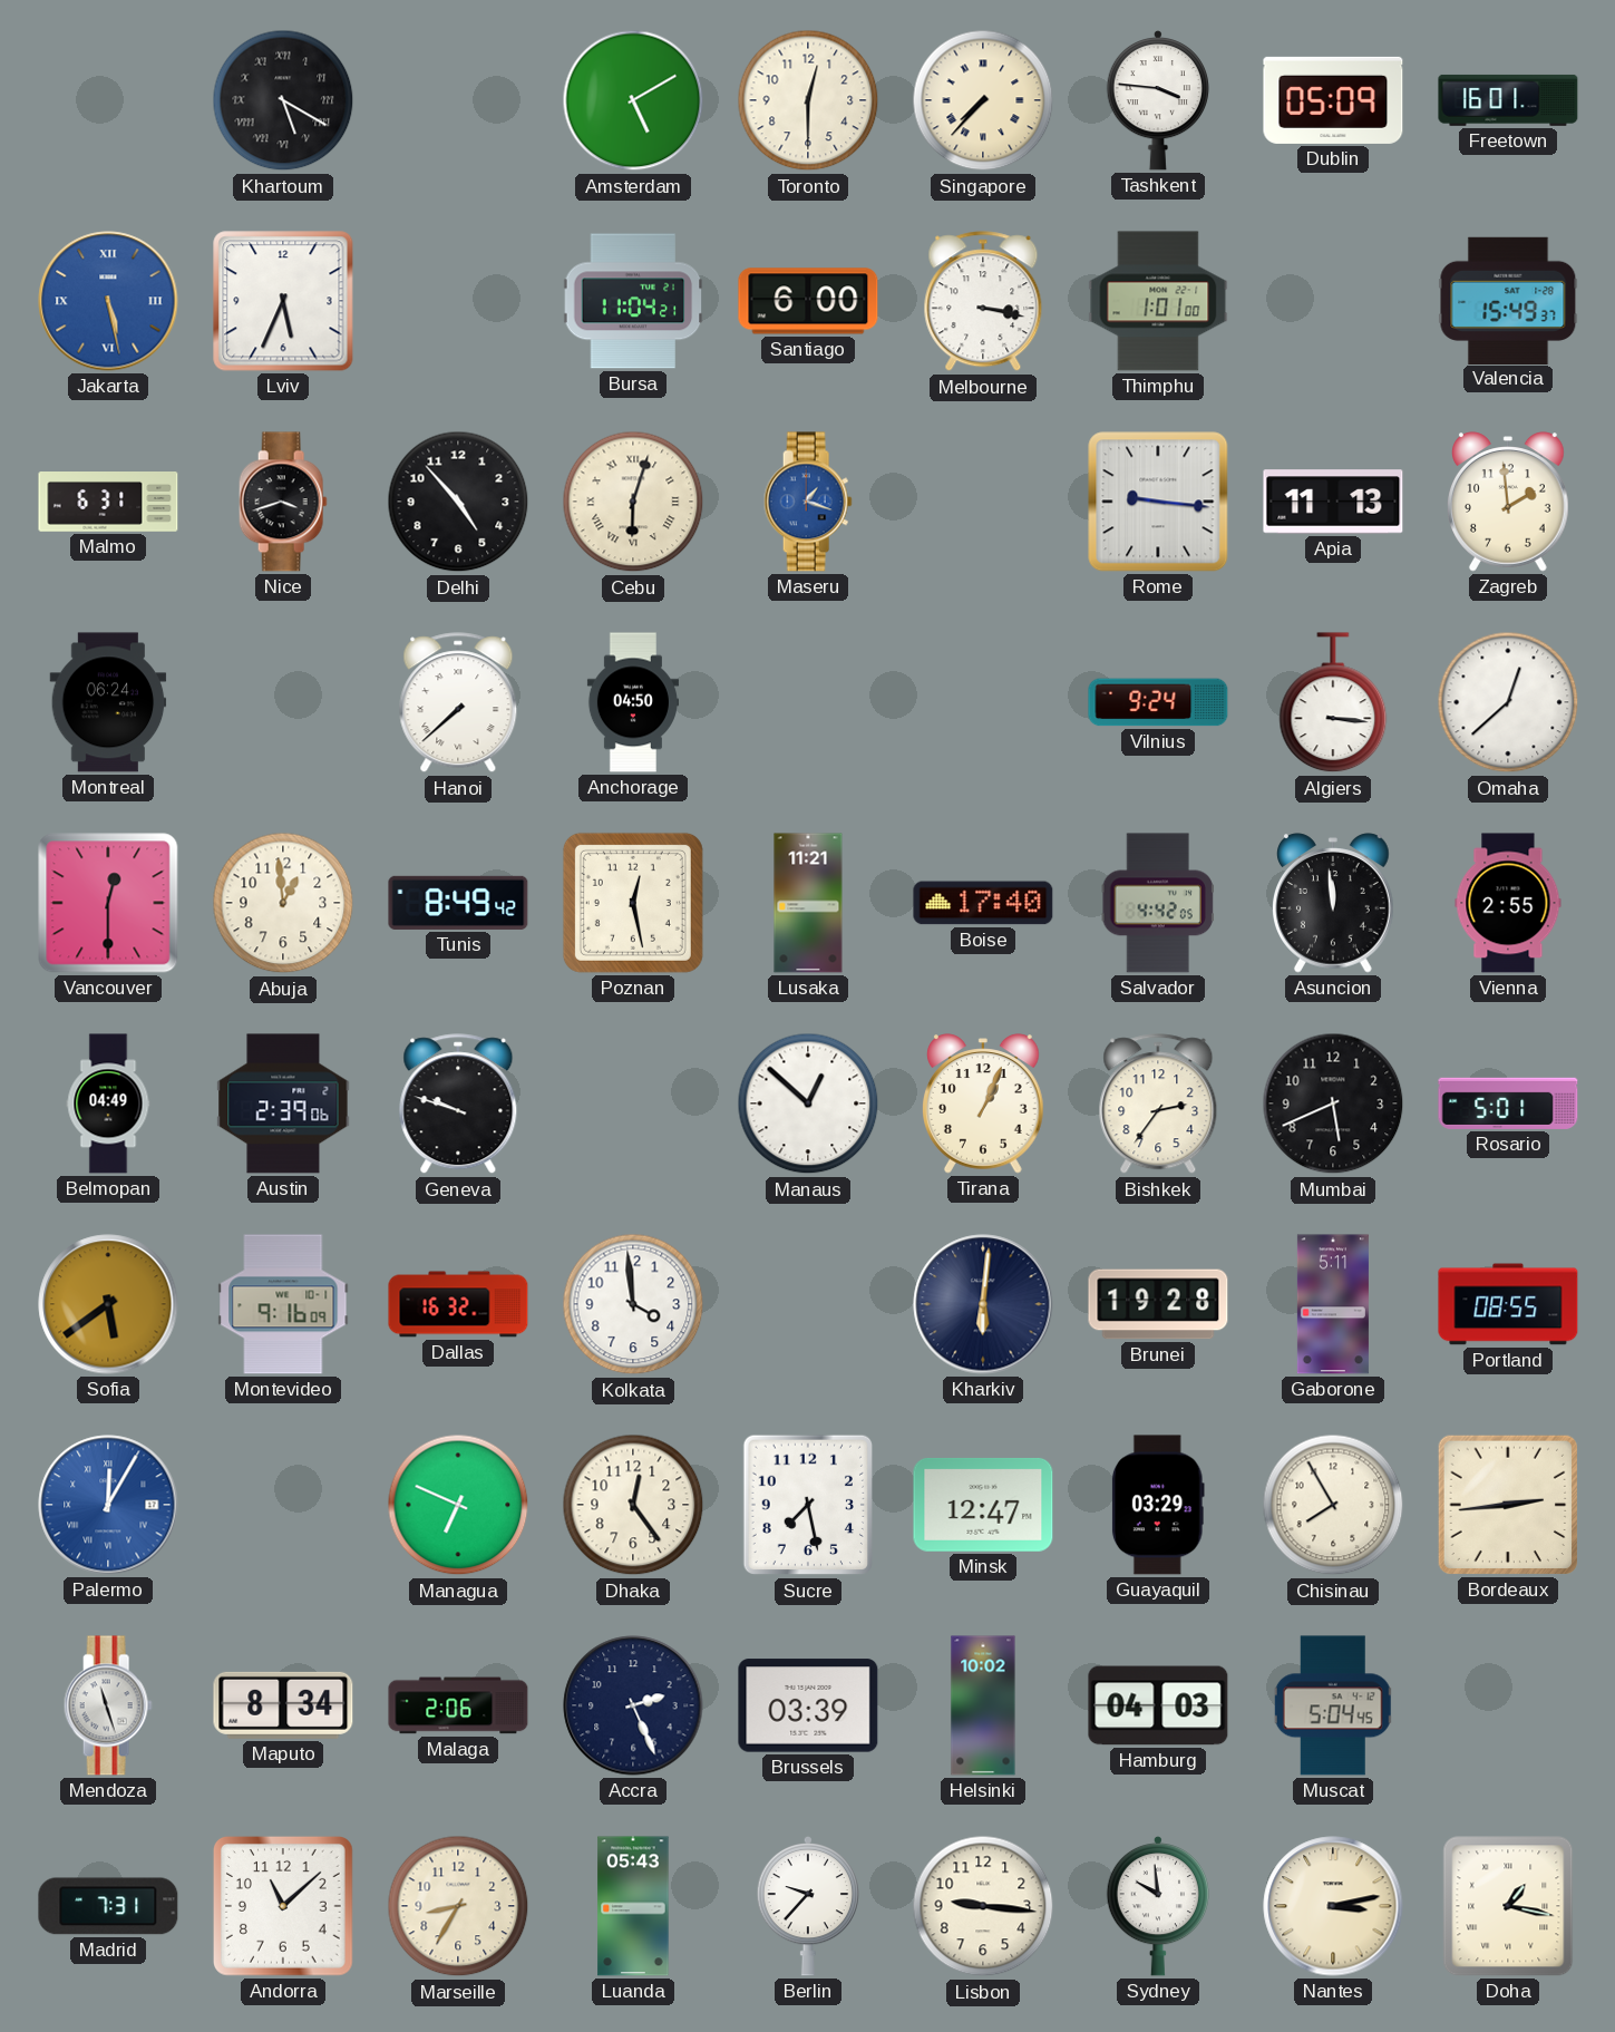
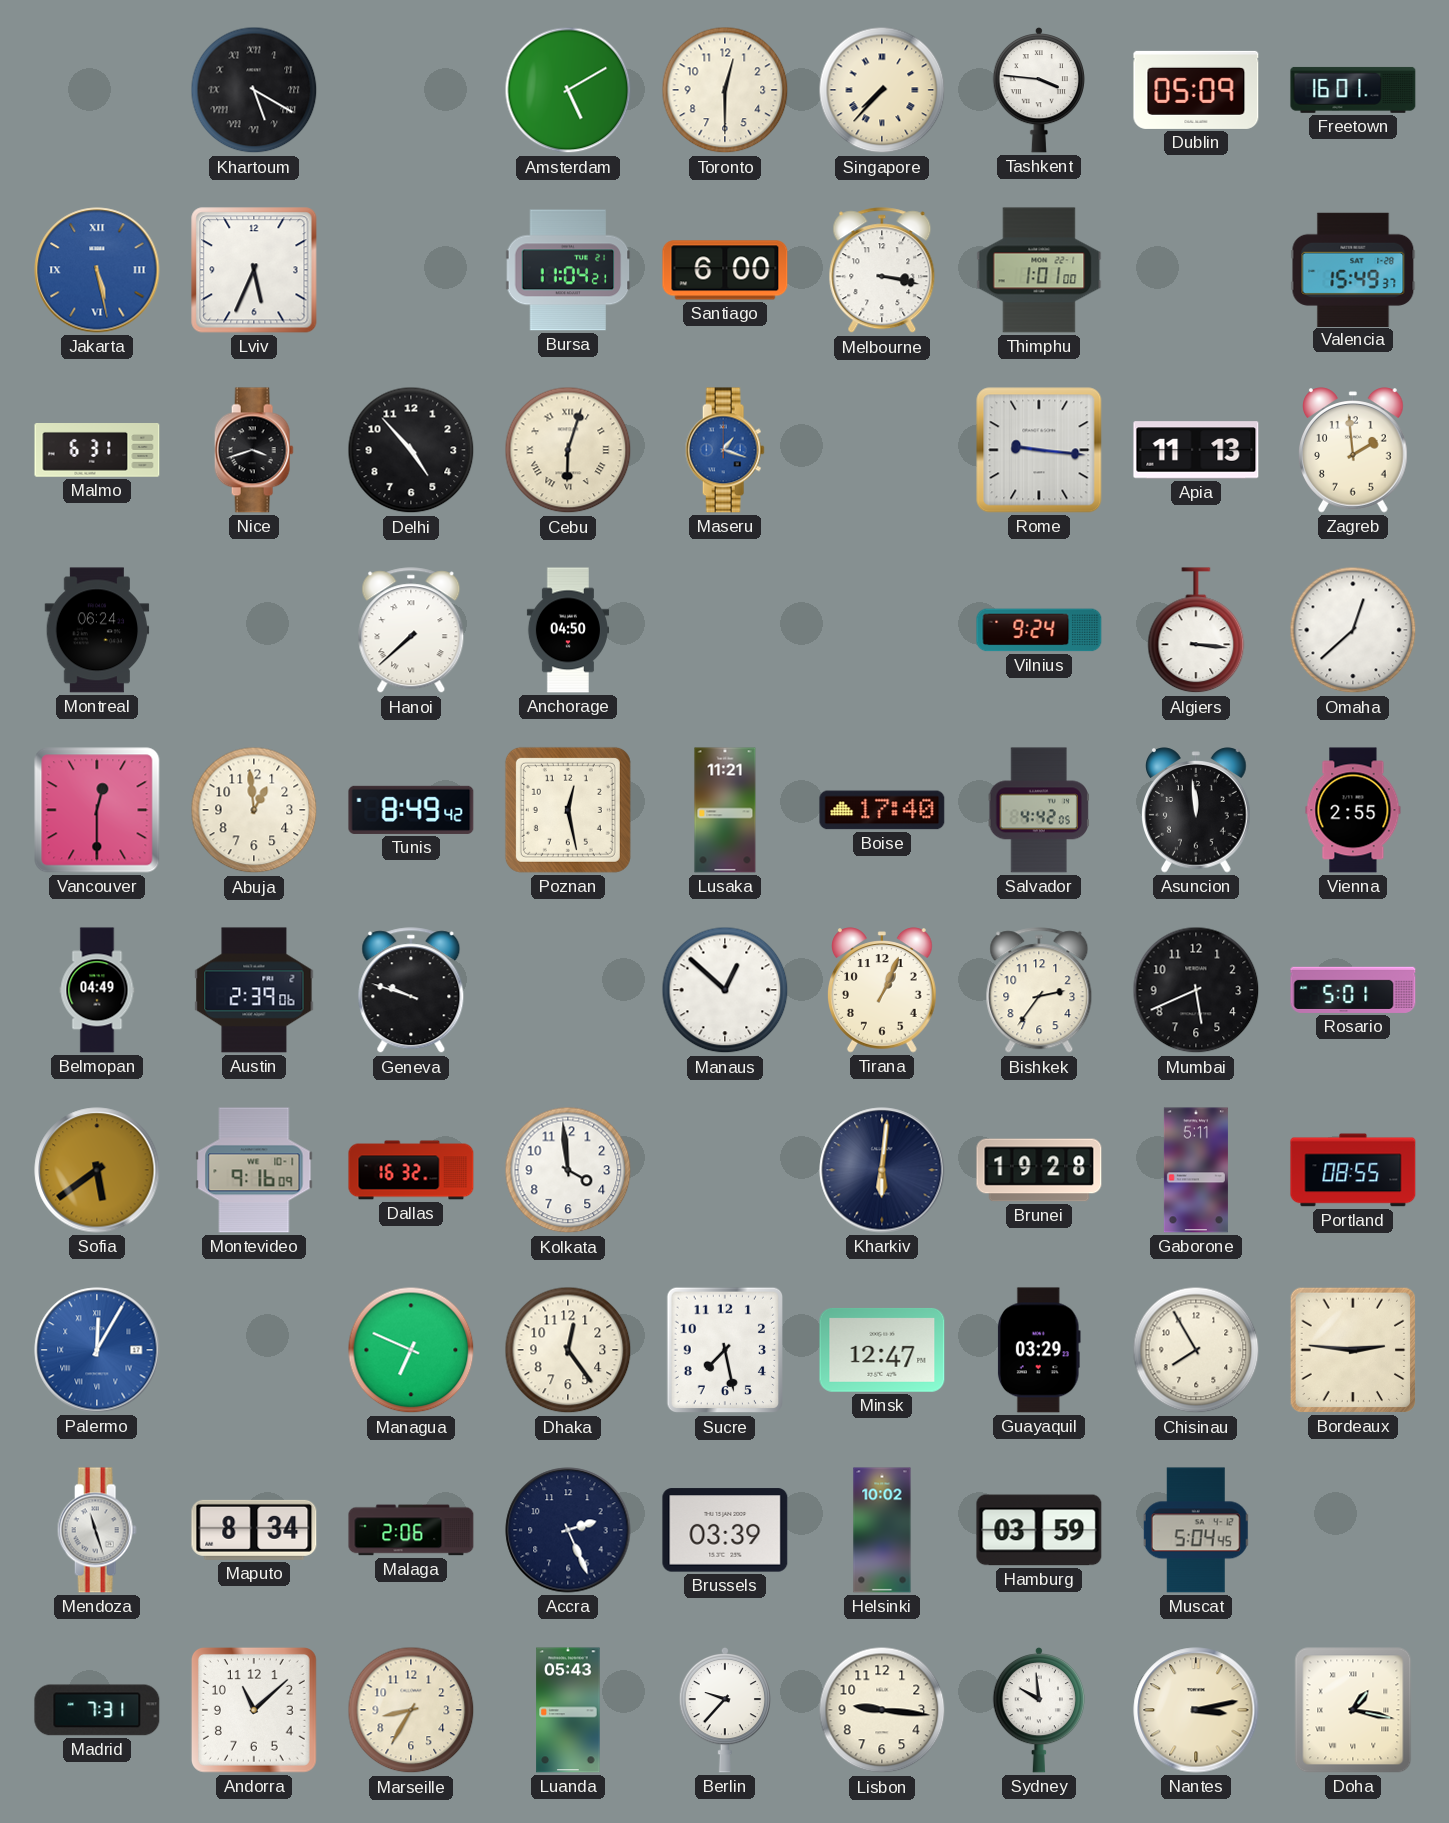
Bordeaux: 2:44 -> 2:46
Hamburg: 04:03 -> 03:59
